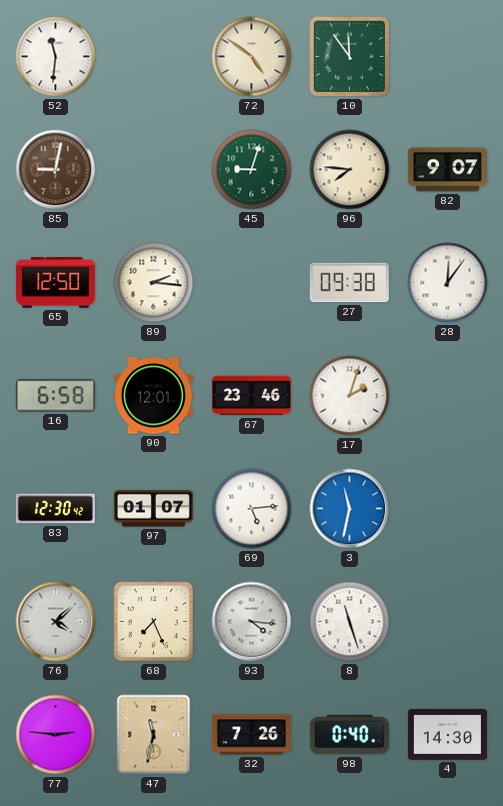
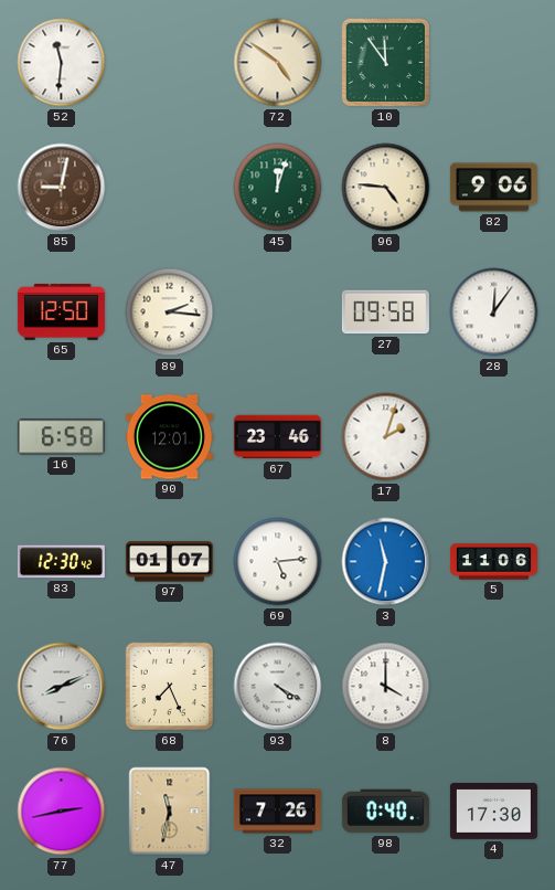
45: 9:03 -> 12:03
96: 7:46 -> 4:46
82: 9:07 -> 9:06
27: 09:38 -> 09:58
5: none -> 11:06
76: 4:08 -> 8:11
93: 4:16 -> 4:20
8: 11:27 -> 4:00
77: 2:46 -> 2:43
4: 14:30 -> 17:30
